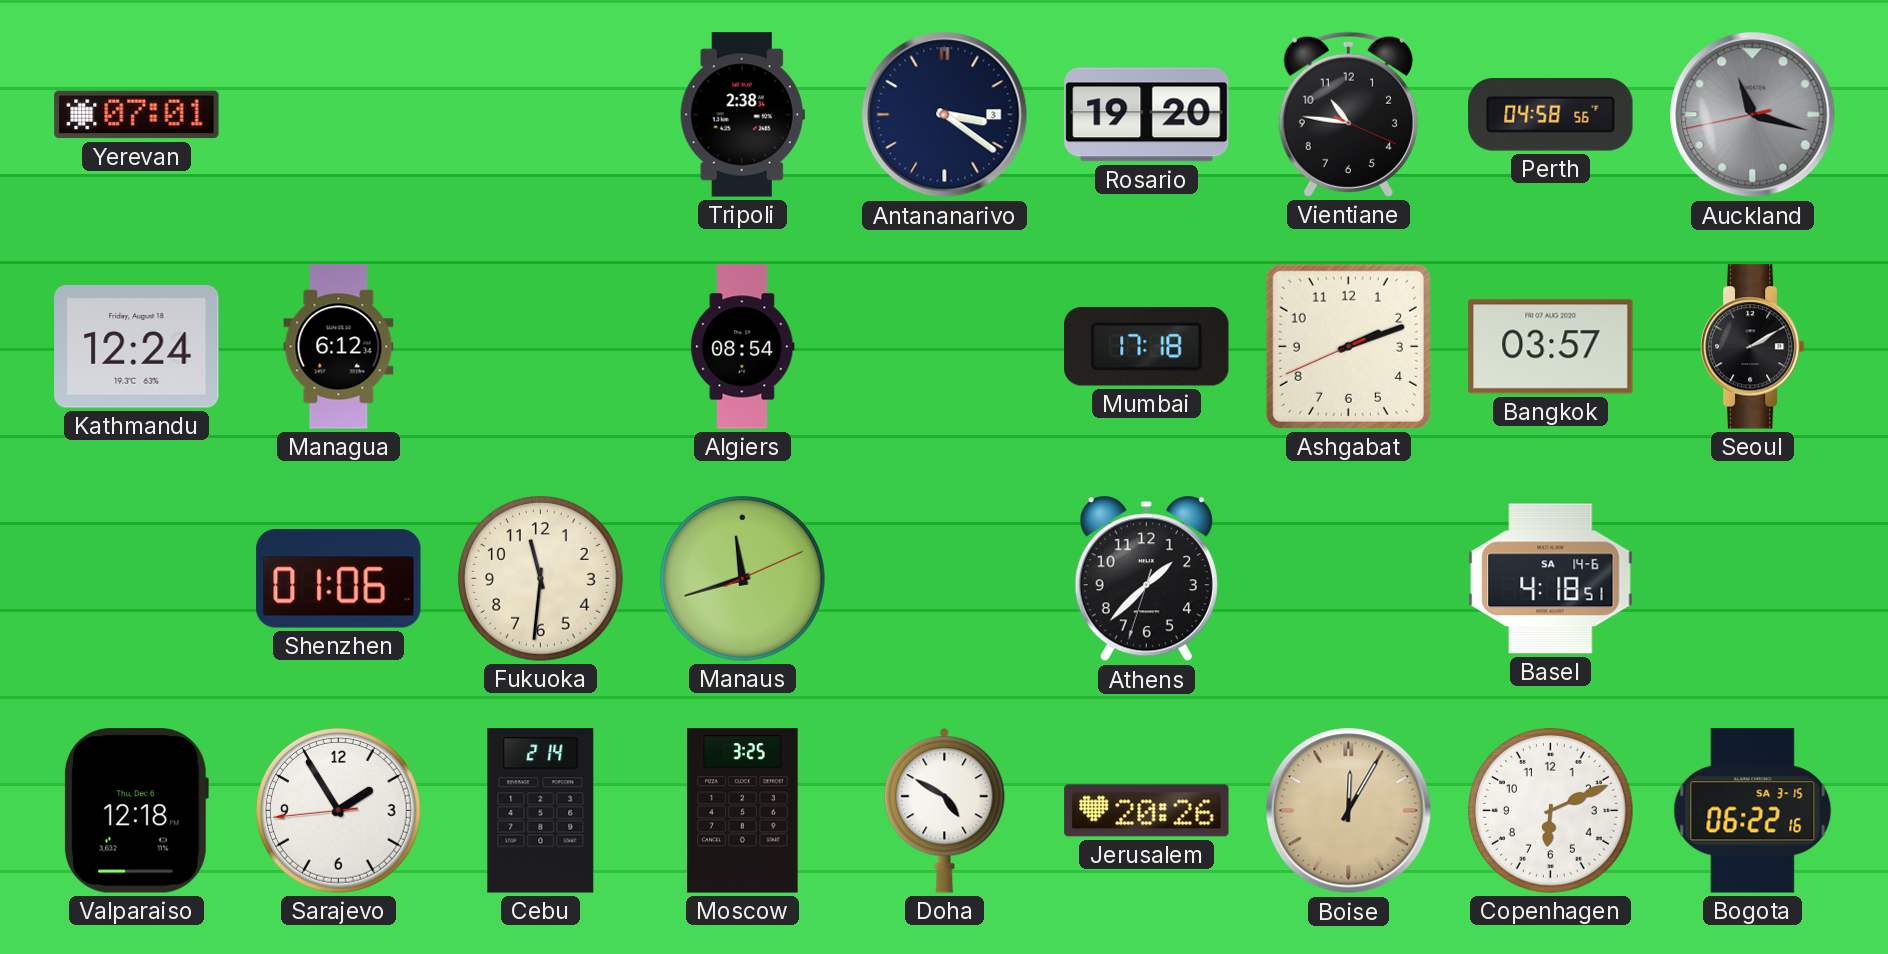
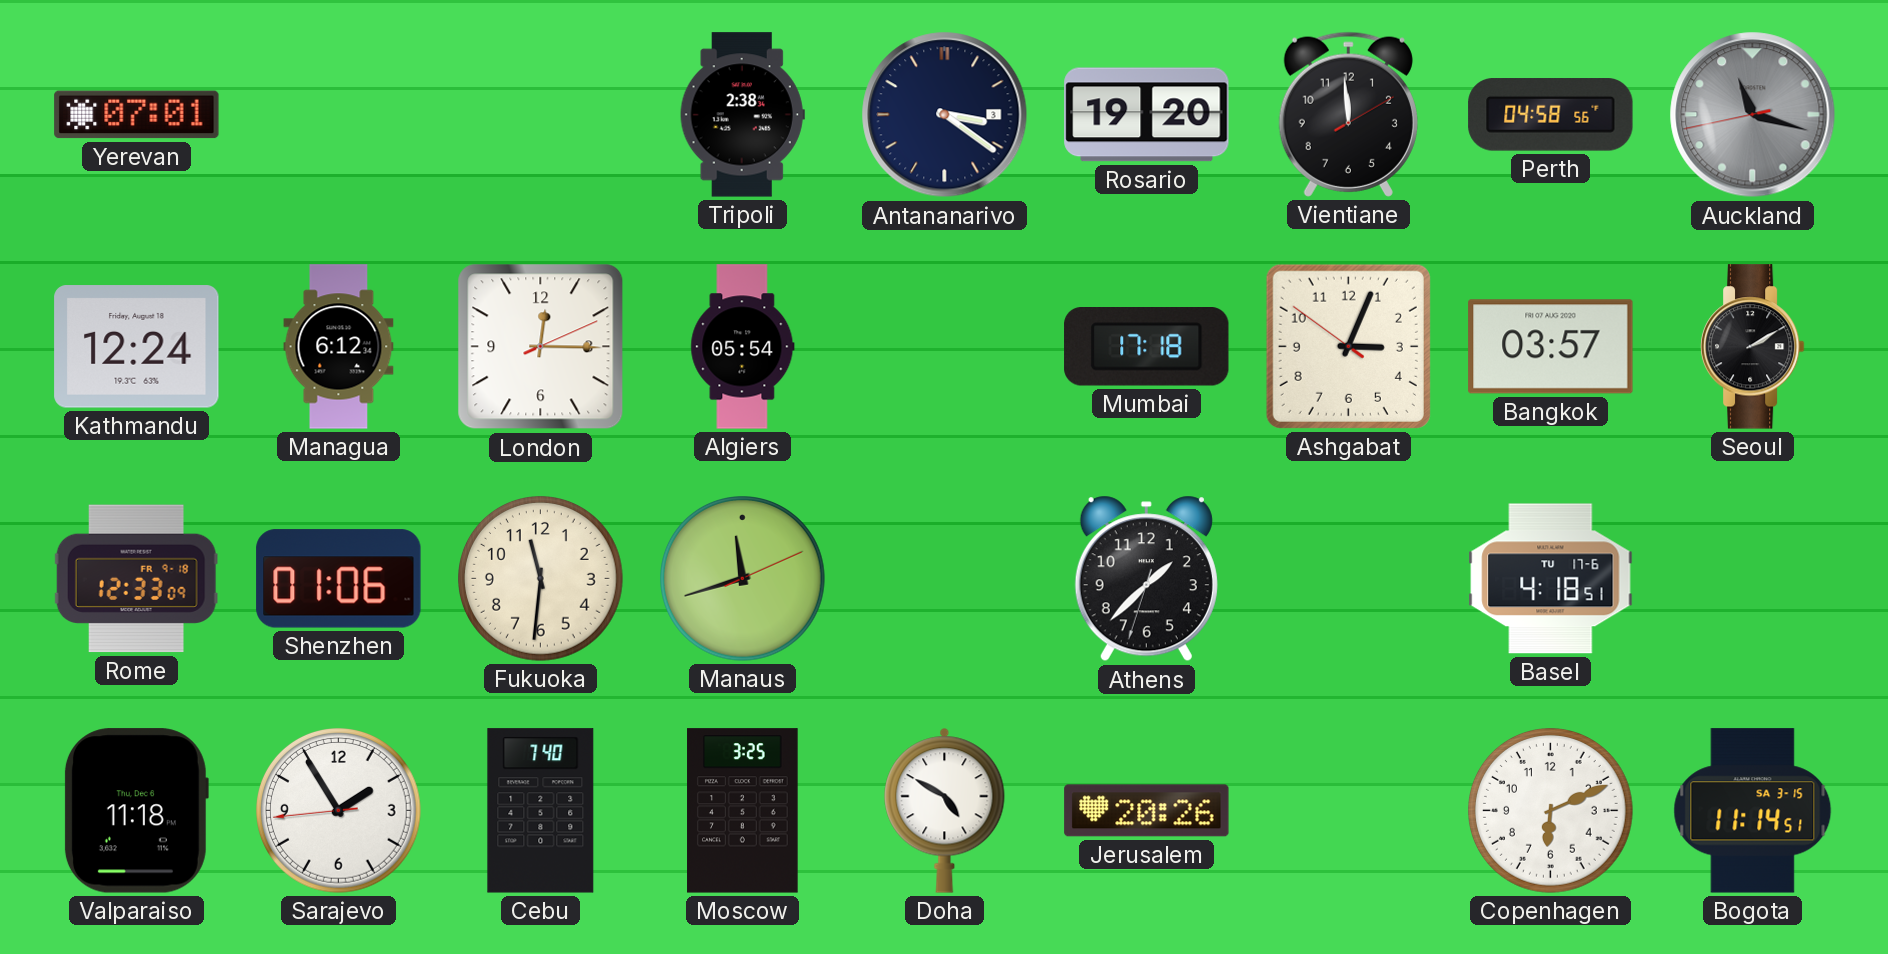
Vientiane: 10:46 -> 11:59
London: none -> 12:15
Algiers: 08:54 -> 05:54
Ashgabat: 2:11 -> 3:03
Rome: none -> 12:33
Basel date: SA 14-6 -> TU 17-6
Valparaiso: 12:18 -> 11:18
Cebu: 2:14 -> 7:40
Boise: 12:05 -> none
Bogota: 06:22 -> 11:14
